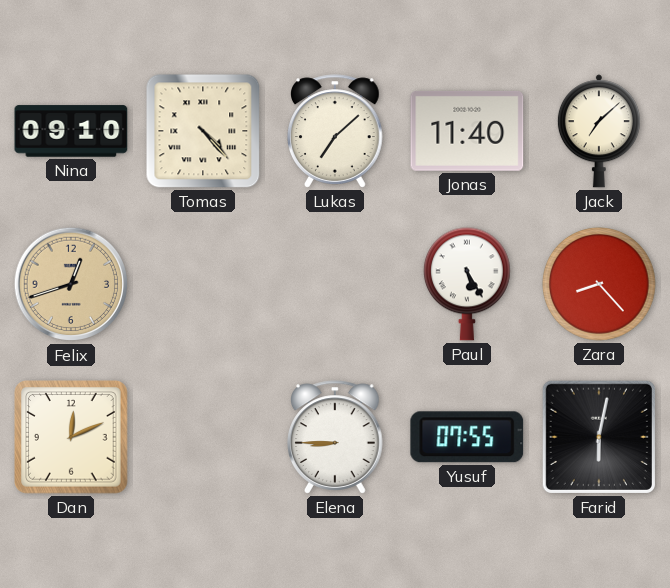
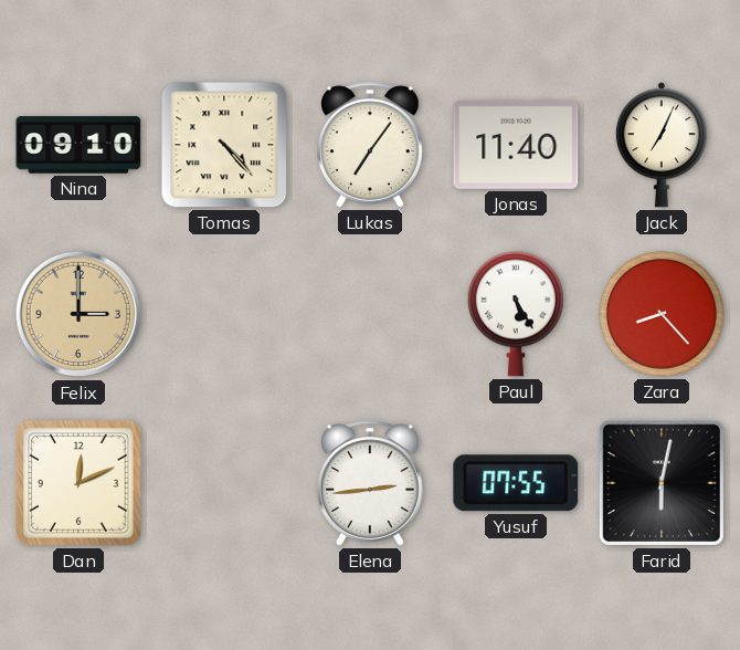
Lukas: 7:08 -> 7:06
Jack: 7:08 -> 7:04
Felix: 12:42 -> 3:00
Elena: 8:45 -> 2:44
